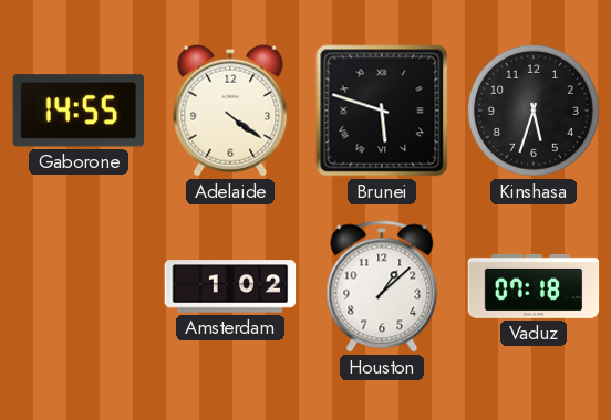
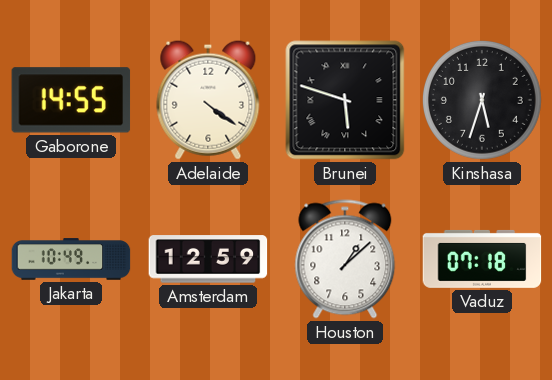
Jakarta: none -> 10:49
Amsterdam: 1:02 -> 12:59
